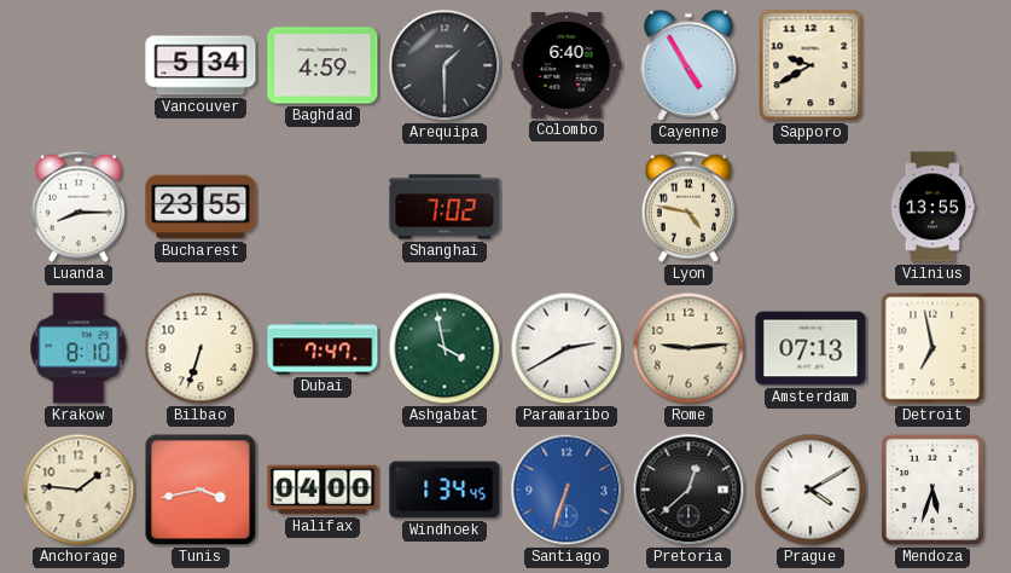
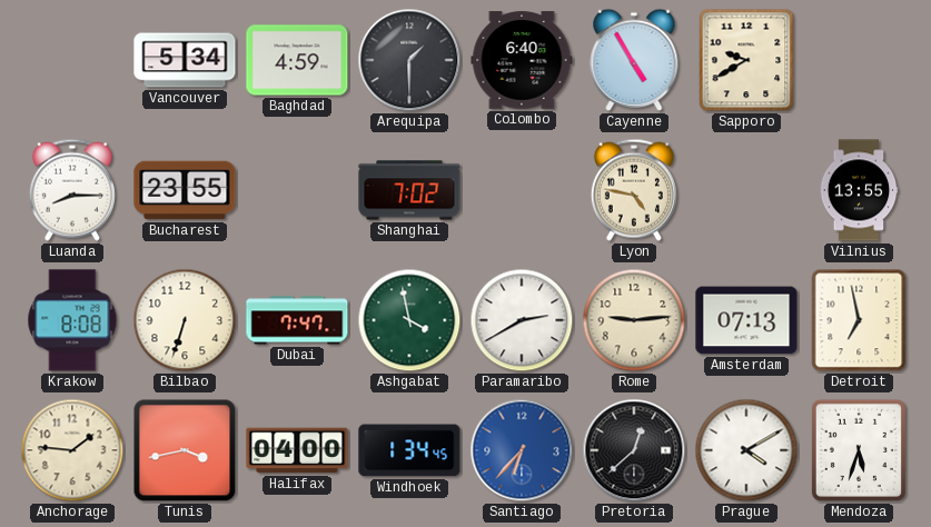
Krakow: 8:10 -> 8:08
Santiago: 6:33 -> 6:37
